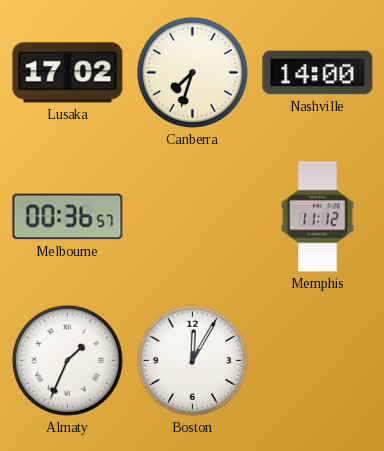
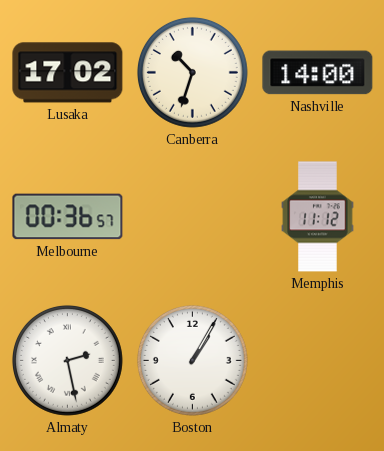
Canberra: 7:33 -> 10:33
Almaty: 1:34 -> 2:28
Boston: 12:05 -> 1:05
